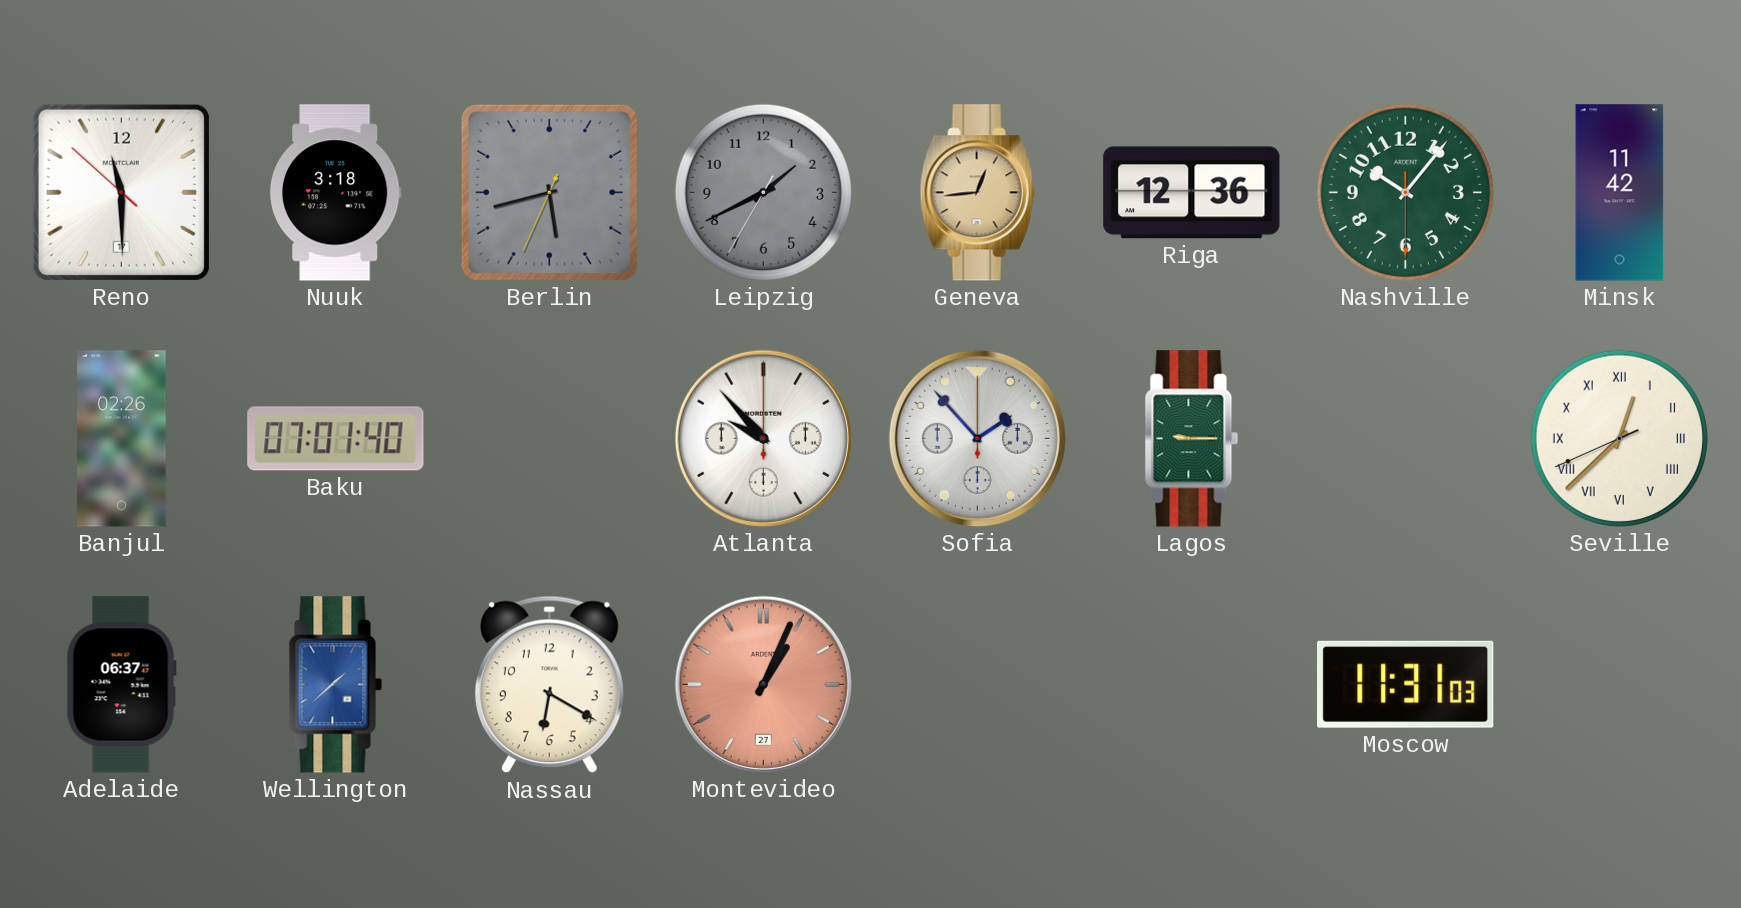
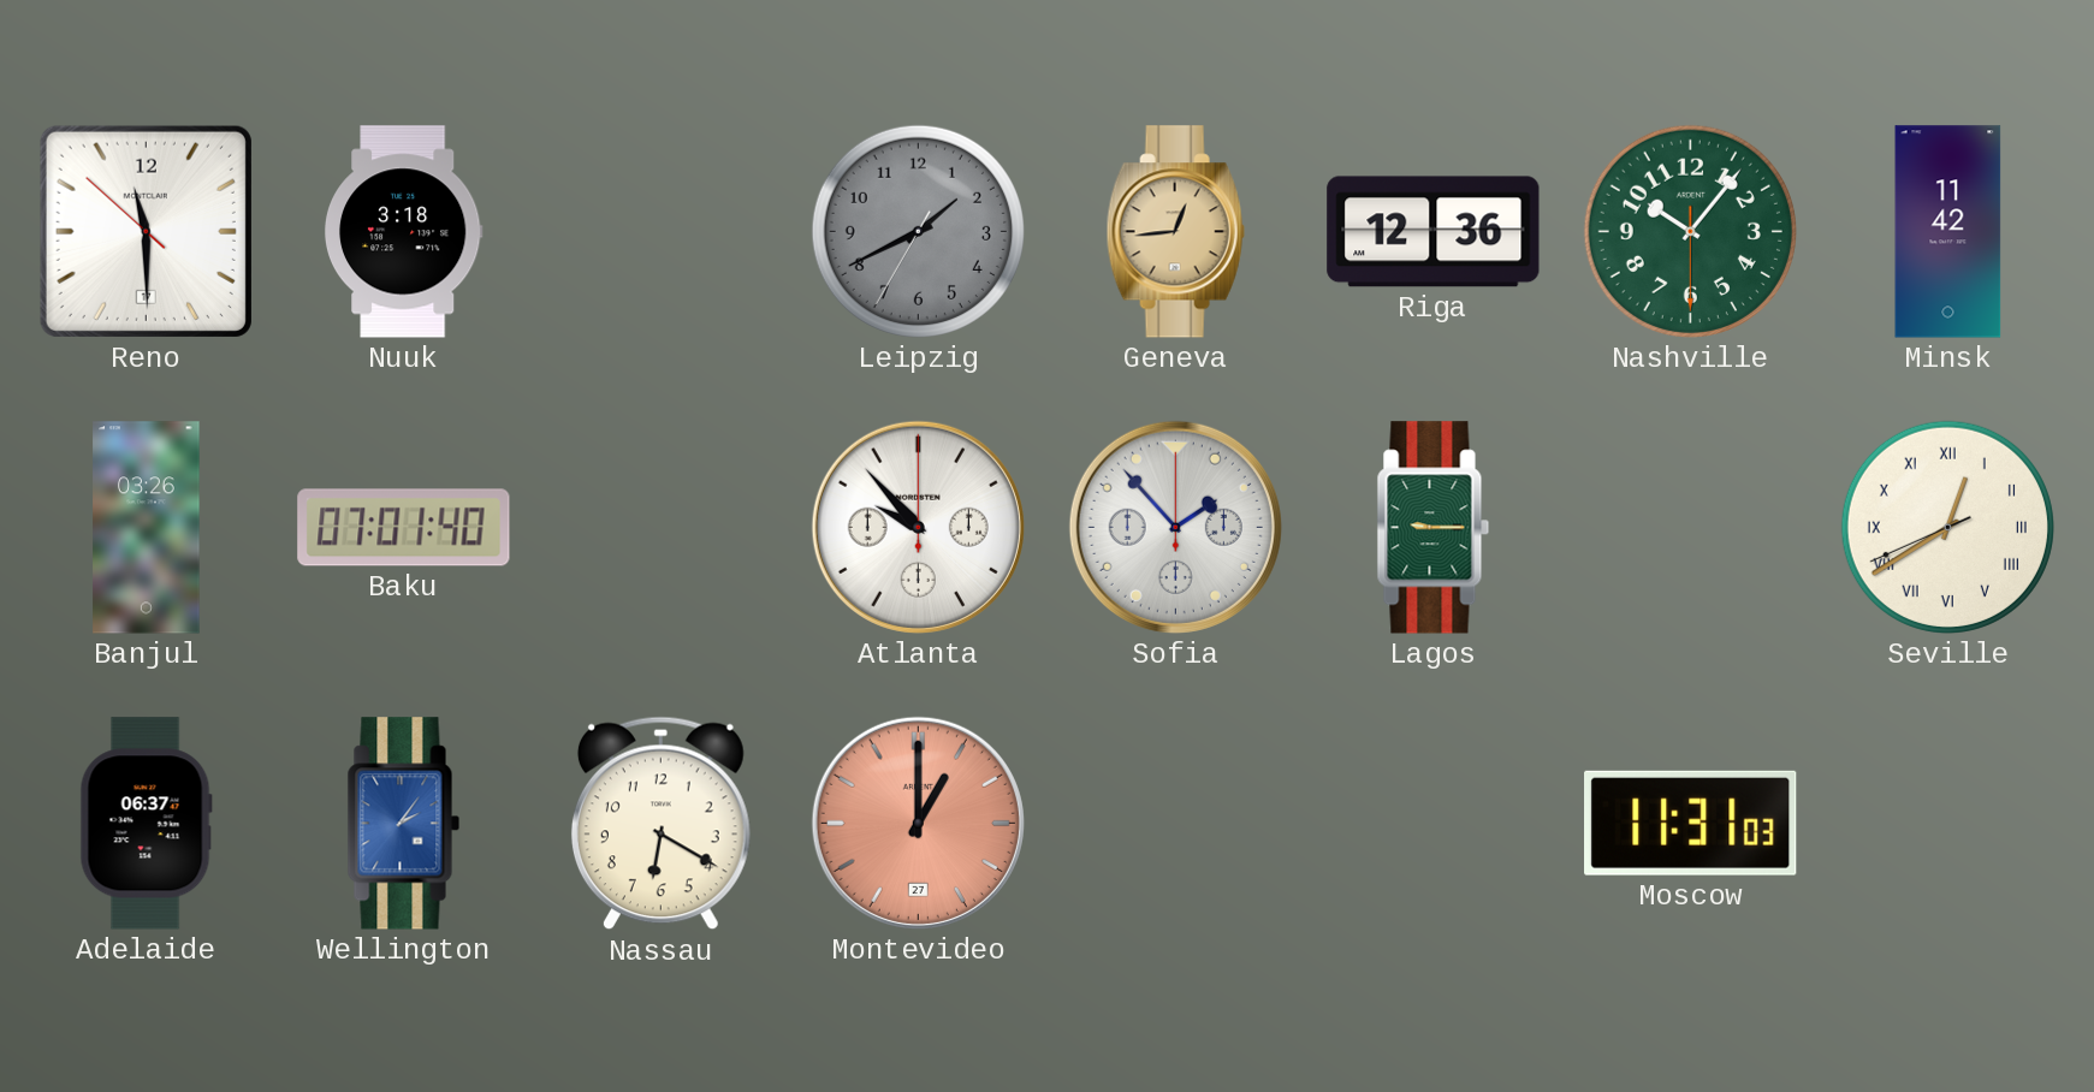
Berlin: 5:42 -> none
Banjul: 02:26 -> 03:26
Seville: 12:37 -> 12:39
Wellington: 1:38 -> 2:06
Montevideo: 1:04 -> 1:00
